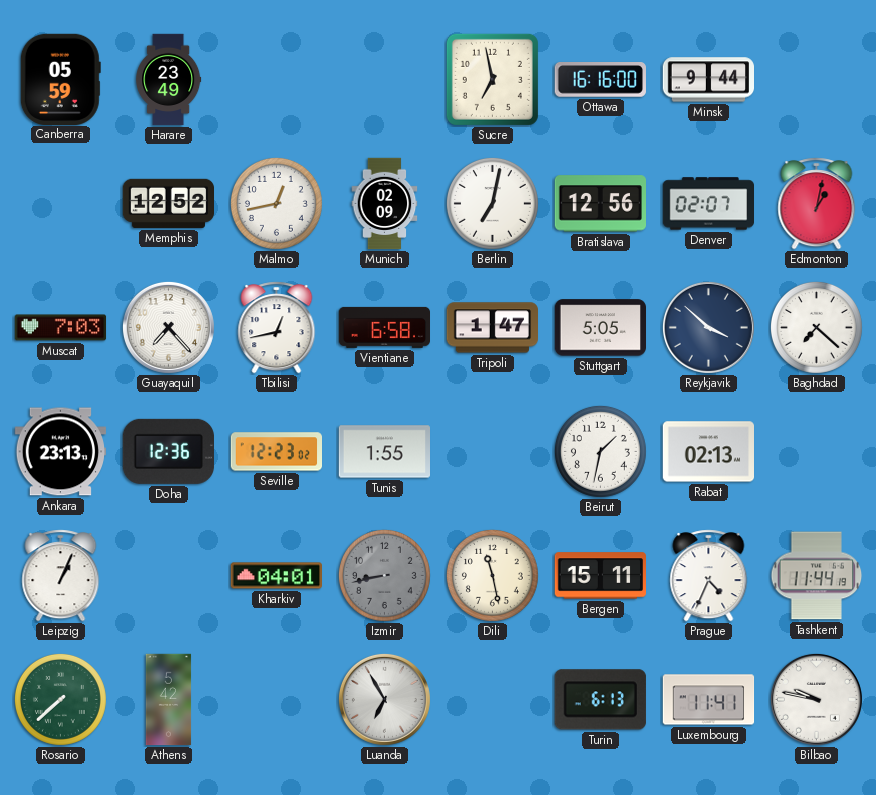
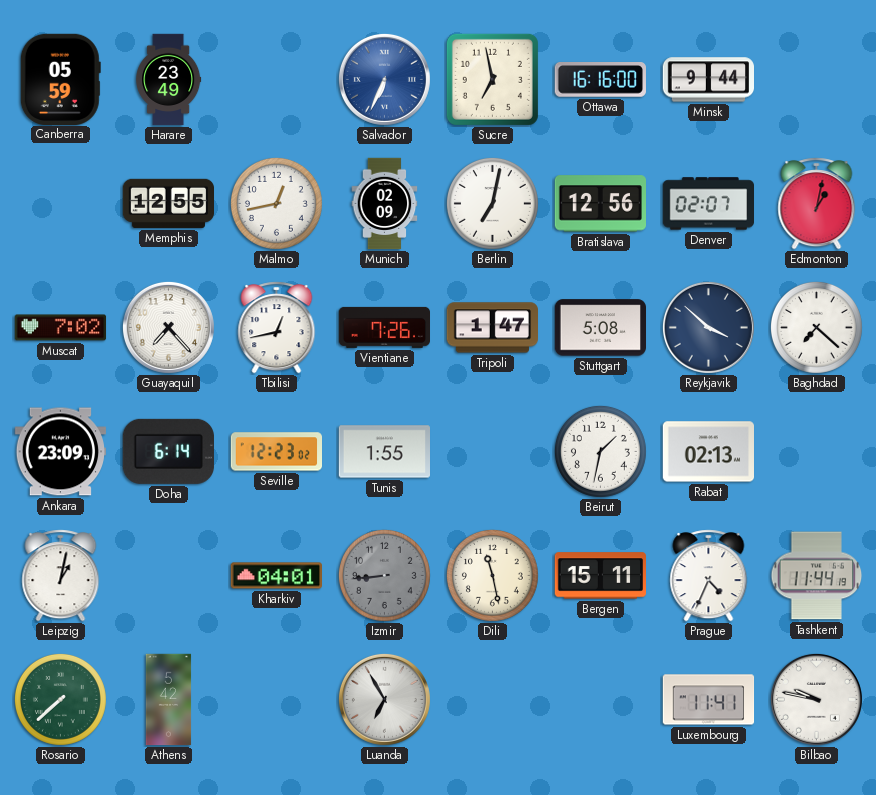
Salvador: none -> 6:34
Memphis: 12:52 -> 12:55
Muscat: 7:03 -> 7:02
Vientiane: 6:58 -> 7:26
Stuttgart: 5:05 -> 5:08
Ankara: 23:13 -> 23:09
Doha: 12:36 -> 6:14
Leipzig: 1:04 -> 1:02
Izmir: 8:43 -> 8:44
Turin: 6:13 -> none
